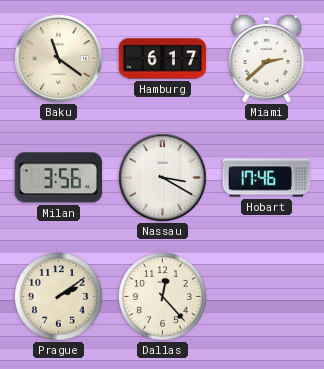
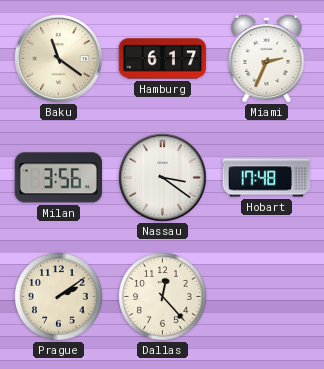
Miami: 2:38 -> 2:34
Nassau: 3:20 -> 3:21
Hobart: 17:46 -> 17:48
